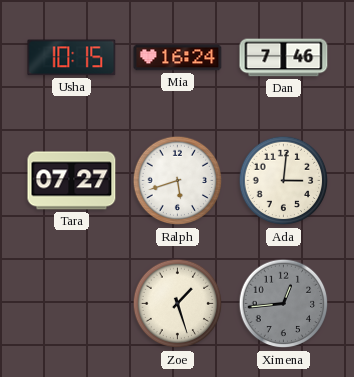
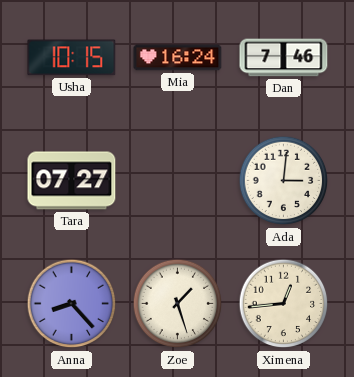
Ralph: 5:42 -> none
Anna: none -> 8:23
Ximena dial: grey -> cream
